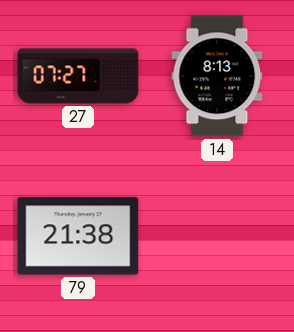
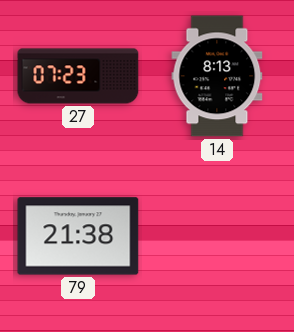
27: 07:27 -> 07:23
